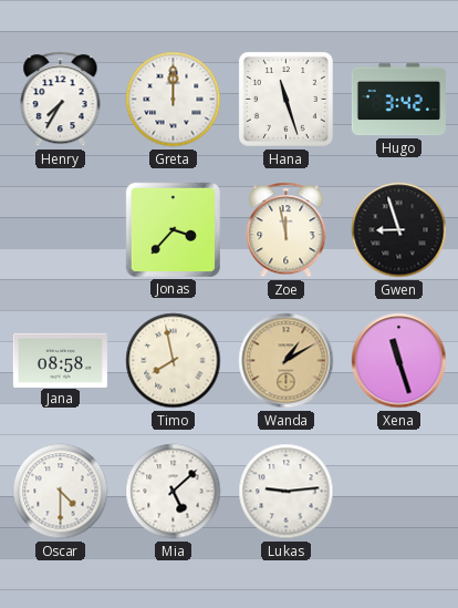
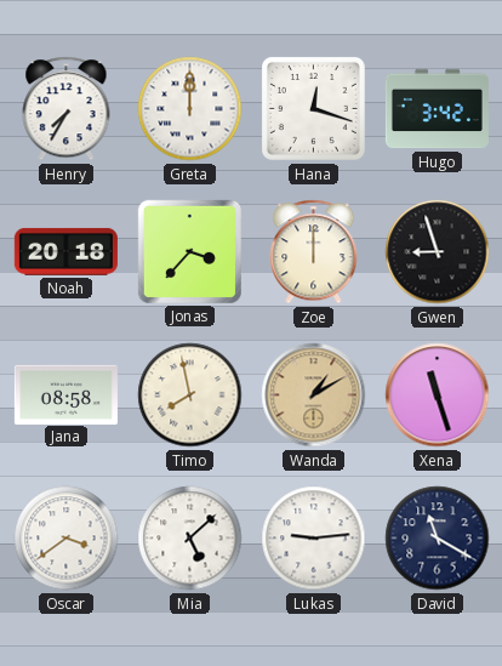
Hana: 11:27 -> 12:18
Noah: none -> 20:18
Zoe: 11:58 -> 12:00
Oscar: 4:30 -> 3:39
David: none -> 11:20
